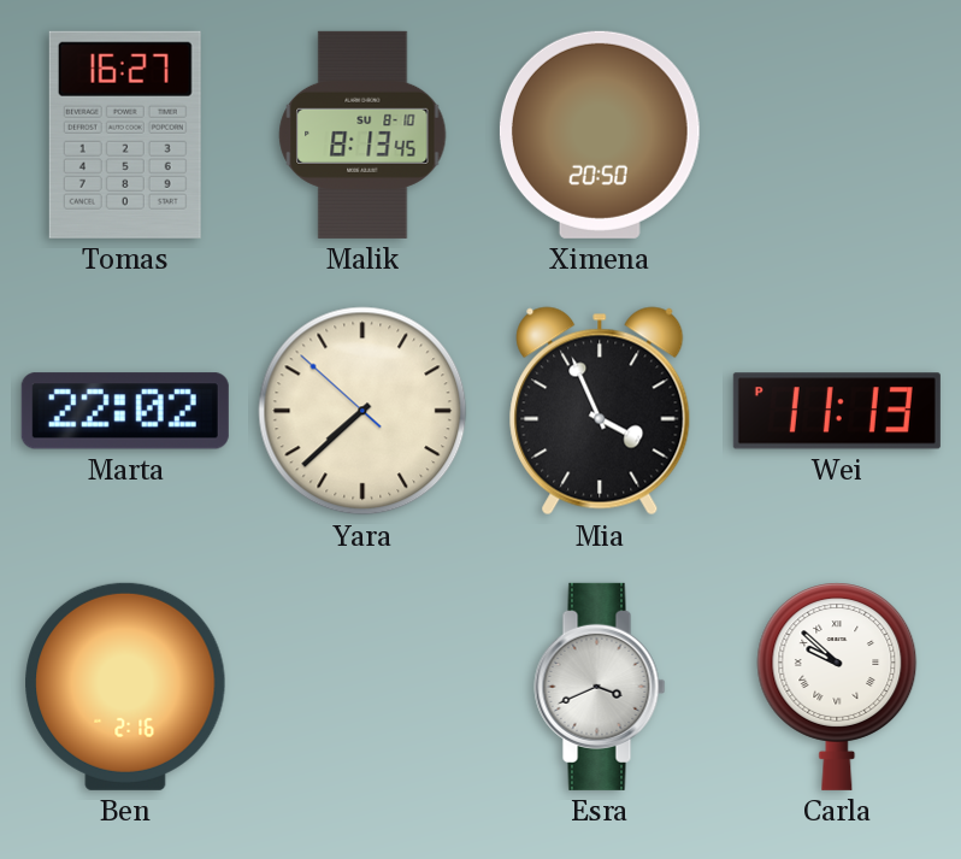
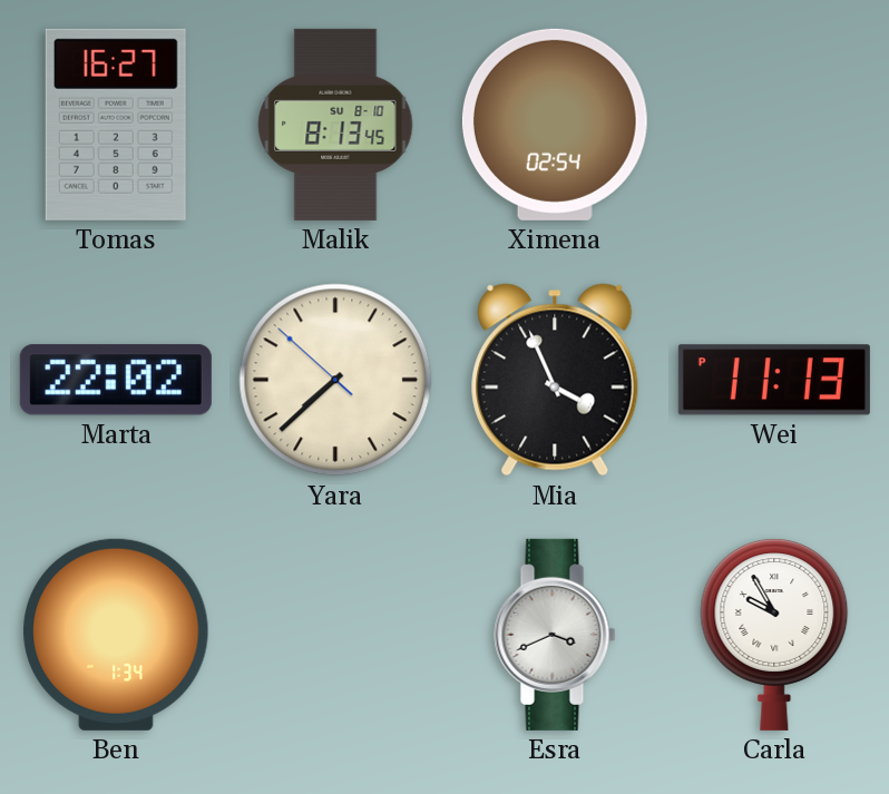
Ximena: 20:50 -> 02:54
Ben: 2:16 -> 1:34
Carla: 9:52 -> 9:55
